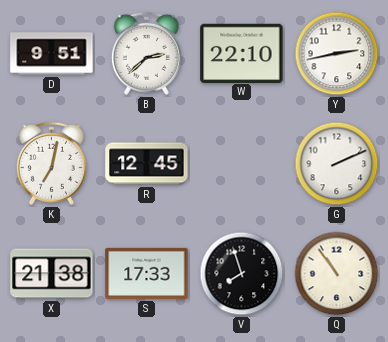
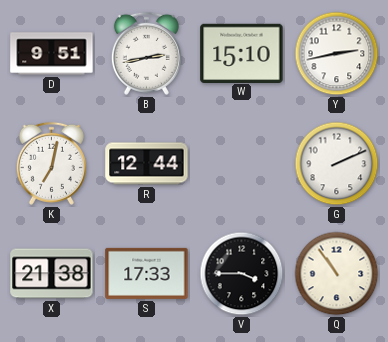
B: 2:38 -> 2:43
W: 22:10 -> 15:10
R: 12:45 -> 12:44
V: 7:57 -> 3:45
